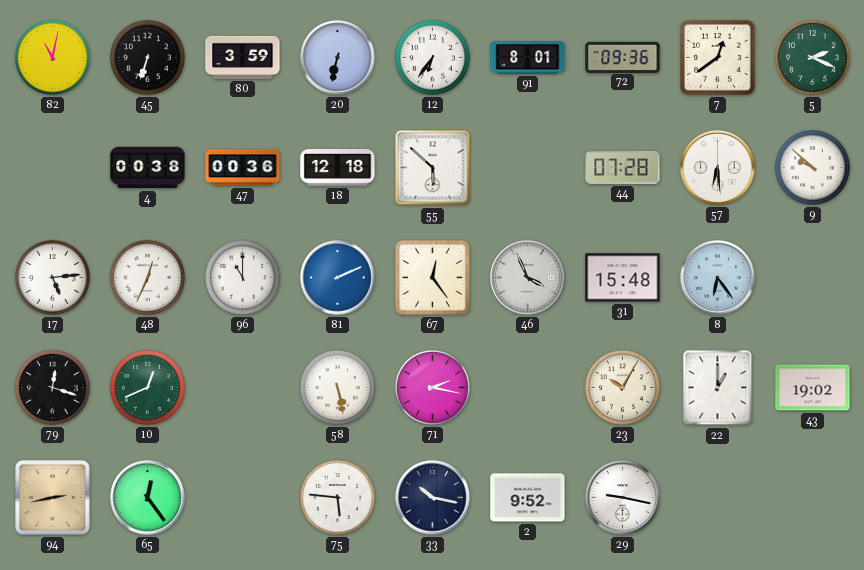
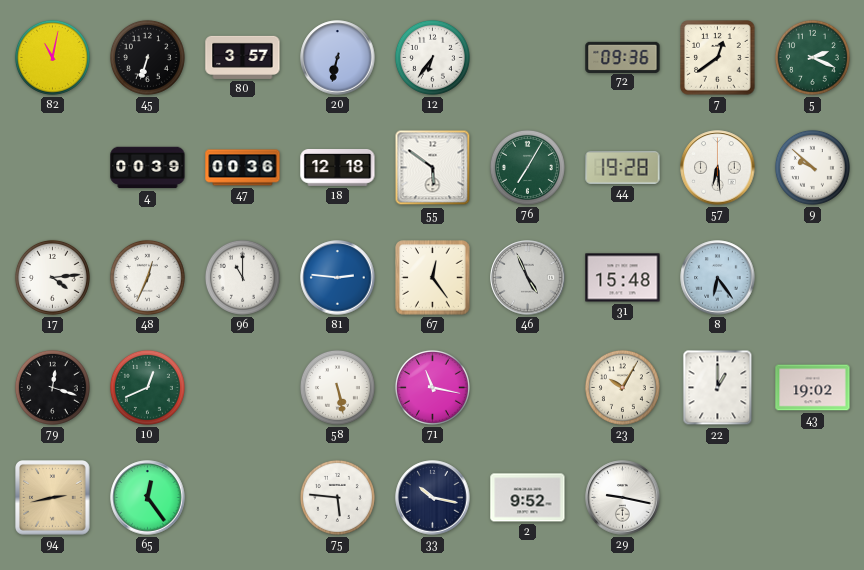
80: 3:59 -> 3:57
91: 8:01 -> none
4: 00:38 -> 00:39
55: 5:52 -> 5:51
76: none -> 7:05
44: 07:28 -> 19:28
17: 5:14 -> 4:14
81: 2:11 -> 2:46
46: 3:56 -> 4:56
71: 2:17 -> 11:17
